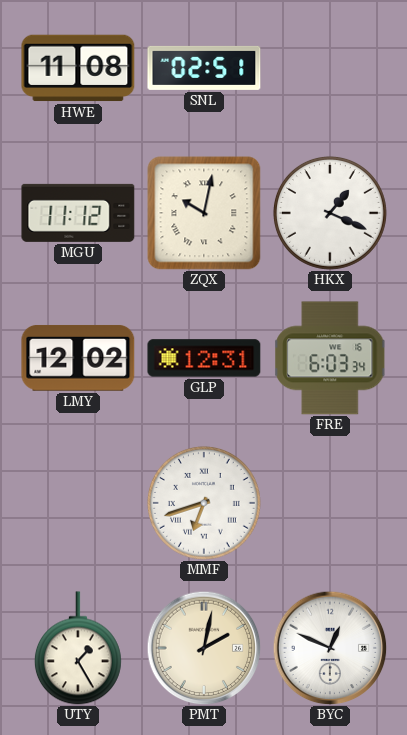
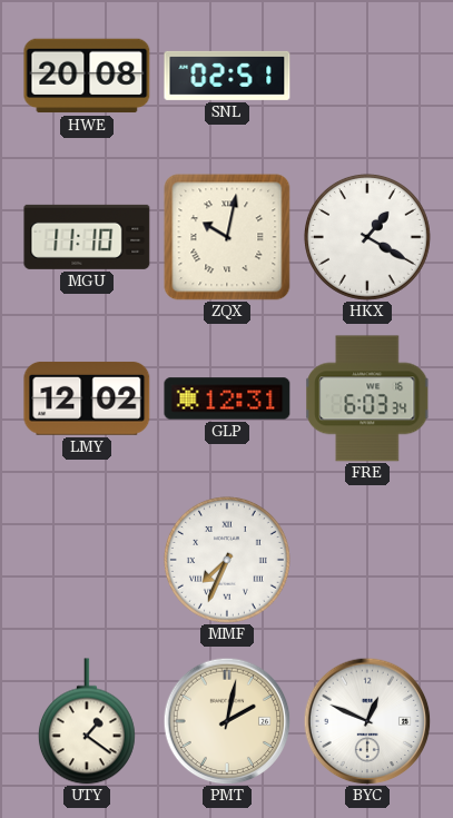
HWE: 11:08 -> 20:08
MGU: 11:12 -> 11:10
HKX: 1:19 -> 1:20
MMF: 6:42 -> 7:34
UTY: 1:25 -> 1:21
